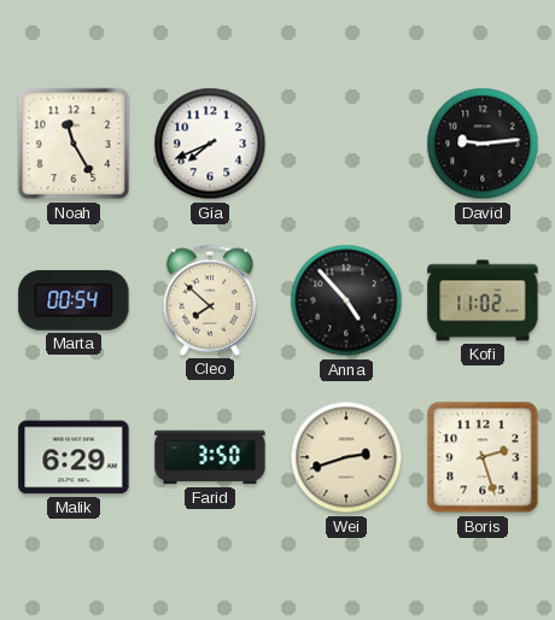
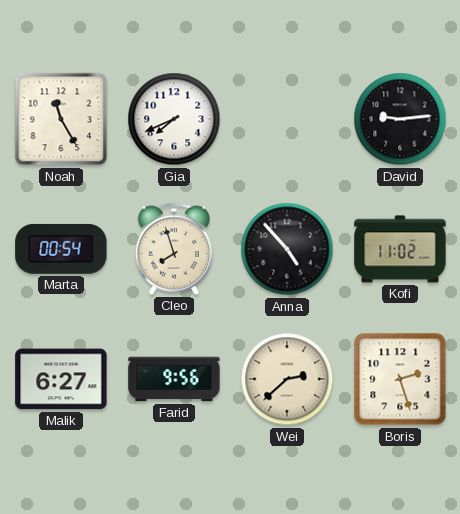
Cleo: 7:52 -> 7:57
Malik: 6:29 -> 6:27
Farid: 3:50 -> 9:56
Wei: 2:42 -> 2:38
